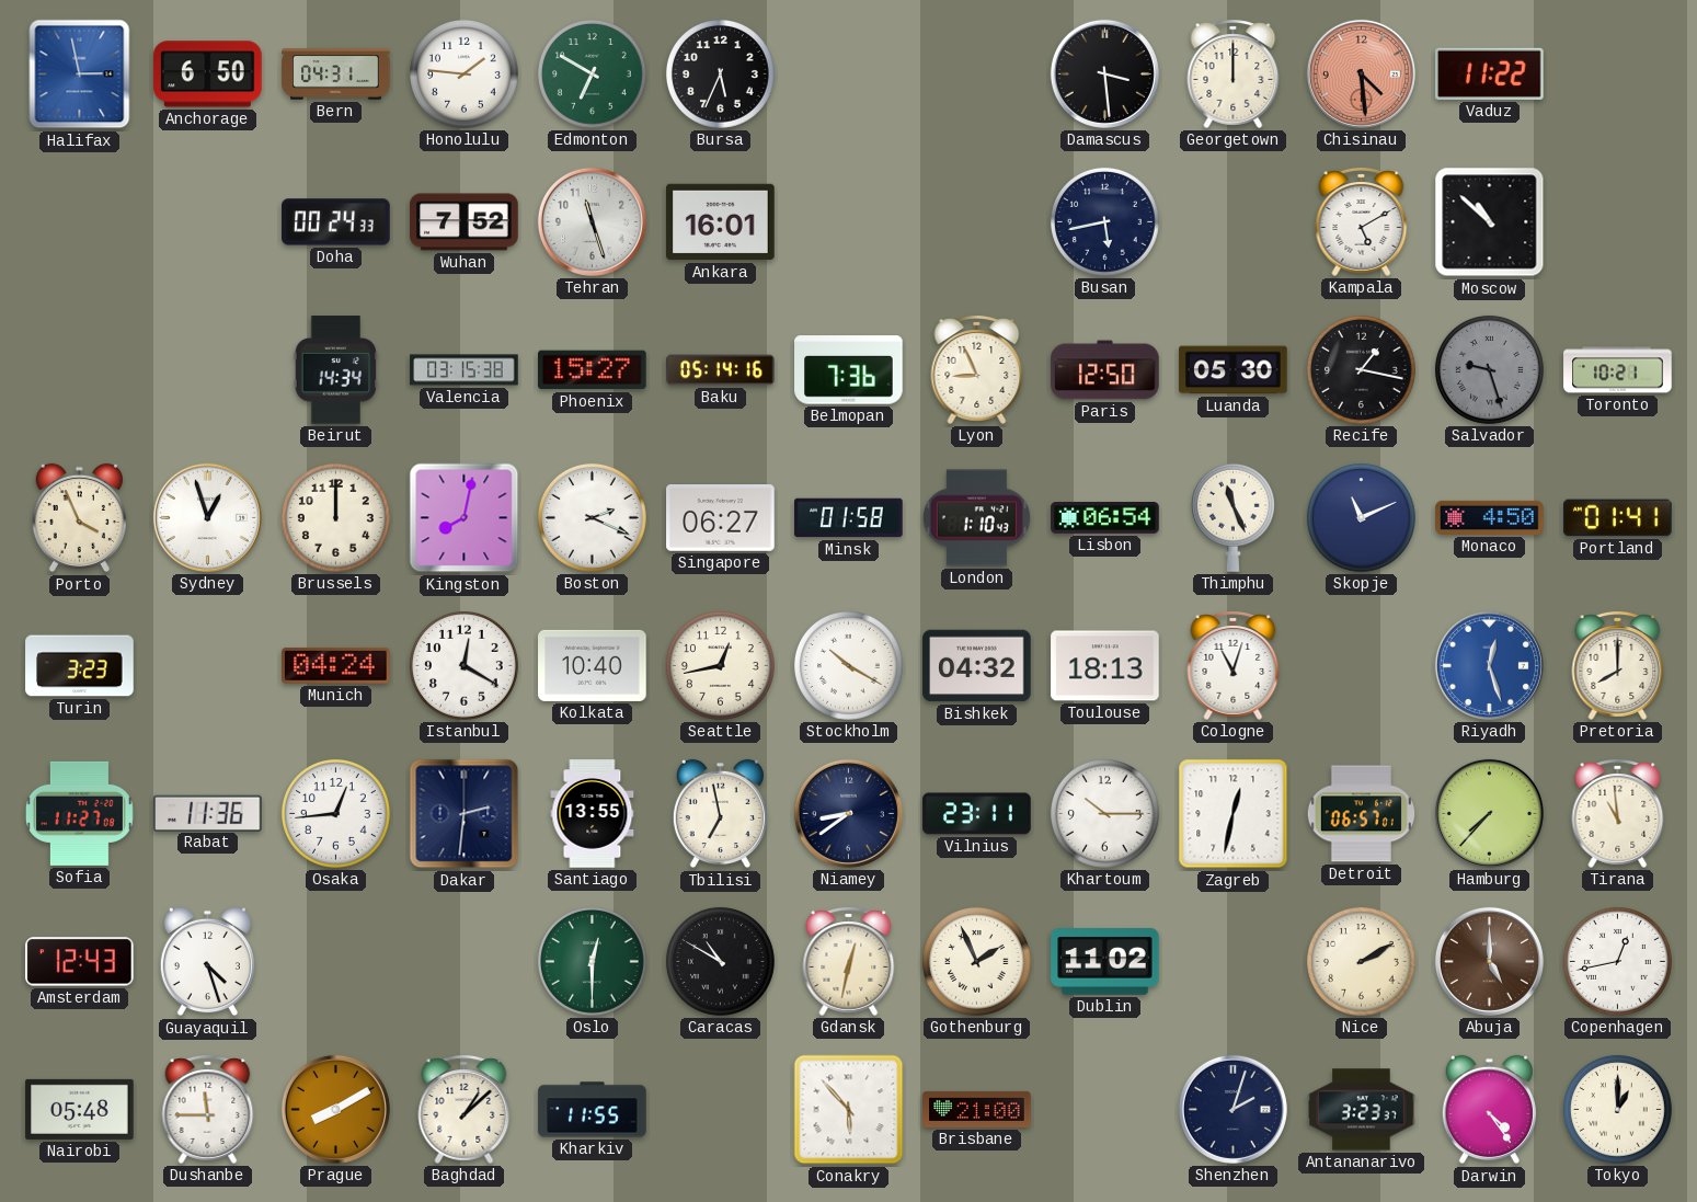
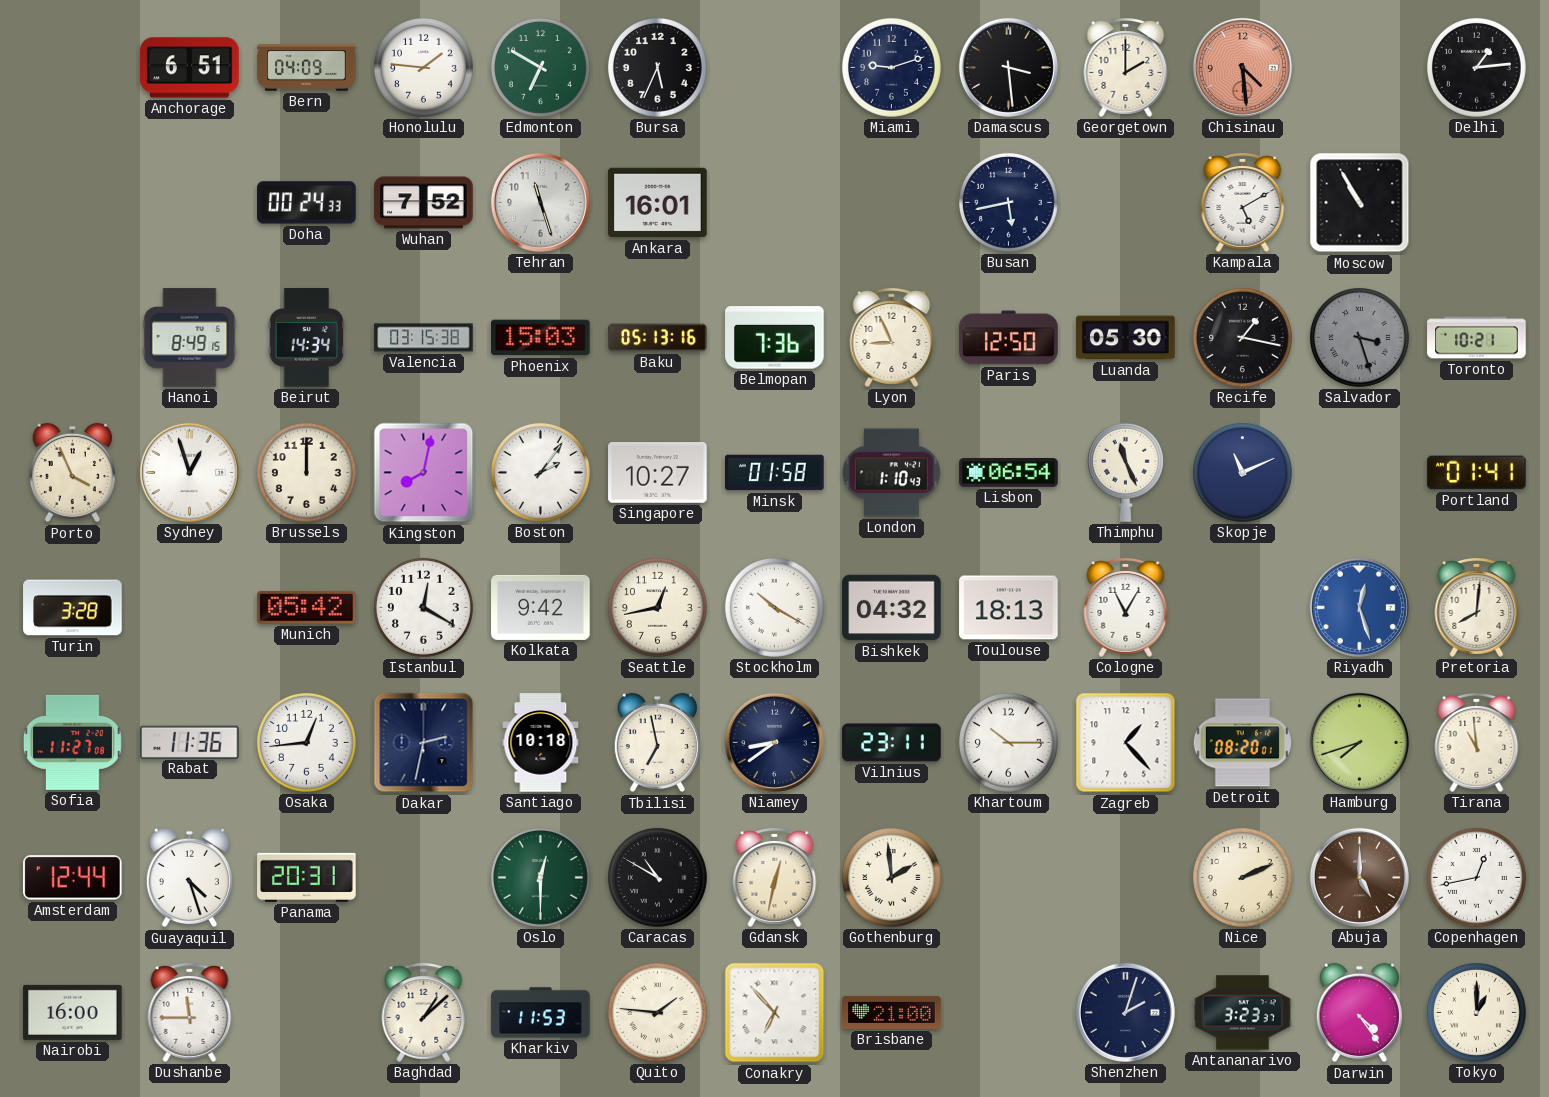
Halifax: 2:58 -> none
Anchorage: 6:50 -> 6:51
Bern: 04:31 -> 04:09
Miami: none -> 9:12
Georgetown: 12:00 -> 2:00
Vaduz: 11:22 -> none
Delhi: none -> 1:14
Moscow: 10:52 -> 10:55
Hanoi: none -> 8:49
Phoenix: 15:27 -> 15:03
Baku: 05:14 -> 05:13
Salvador: 9:27 -> 3:27
Boston: 2:19 -> 2:06
Singapore: 06:27 -> 10:27
Monaco: 4:50 -> none
Turin: 3:23 -> 3:28
Munich: 04:24 -> 05:42
Kolkata: 10:40 -> 9:42
Cologne: 11:03 -> 11:05
Pretoria: 8:00 -> 8:01
Dakar: 2:31 -> 2:32
Santiago: 13:55 -> 10:18
Zagreb: 12:32 -> 1:23
Detroit: 06:57 -> 08:20
Hamburg: 7:37 -> 7:42
Amsterdam: 12:43 -> 12:44
Panama: none -> 20:31
Gothenburg: 1:56 -> 1:59
Dublin: 11:02 -> none
Nice: 2:10 -> 2:11
Nairobi: 05:48 -> 16:00
Prague: 8:10 -> none
Kharkiv: 11:55 -> 11:53
Quito: none -> 1:46
Conakry: 5:53 -> 6:53
